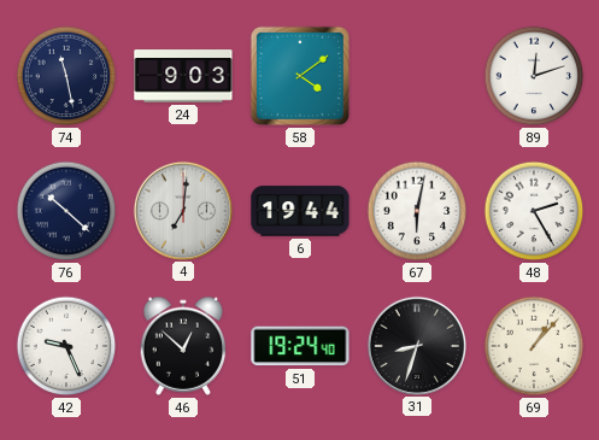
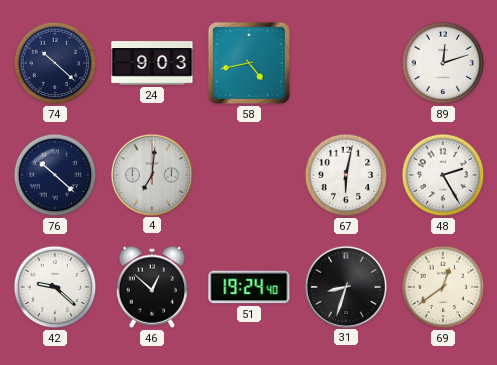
74: 11:28 -> 10:22
58: 4:09 -> 4:43
6: 19:44 -> none
42: 9:26 -> 9:22
69: 1:07 -> 12:39
